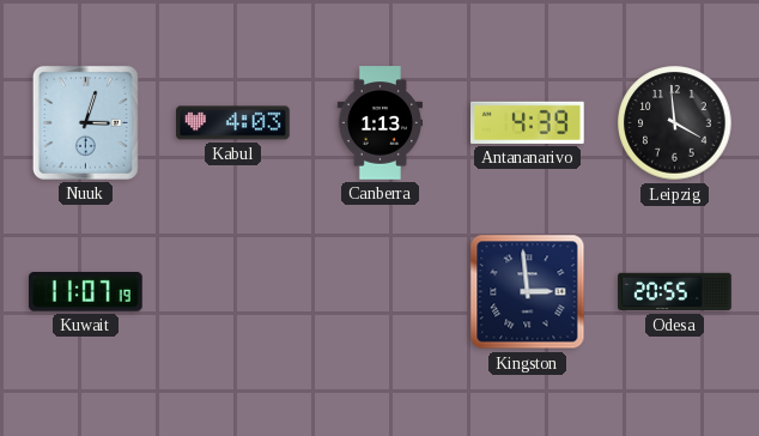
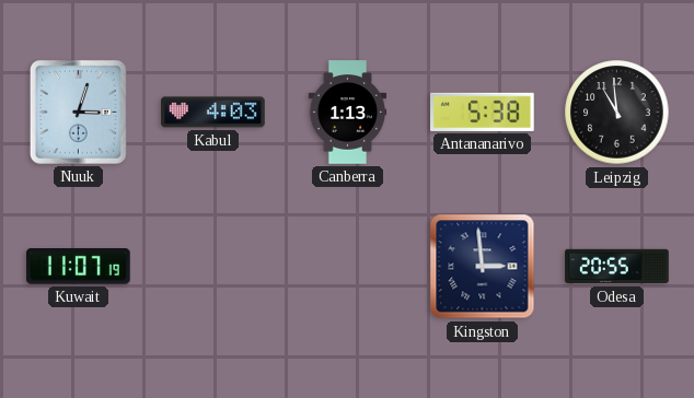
Antananarivo: 4:39 -> 5:38
Leipzig: 3:59 -> 10:59
